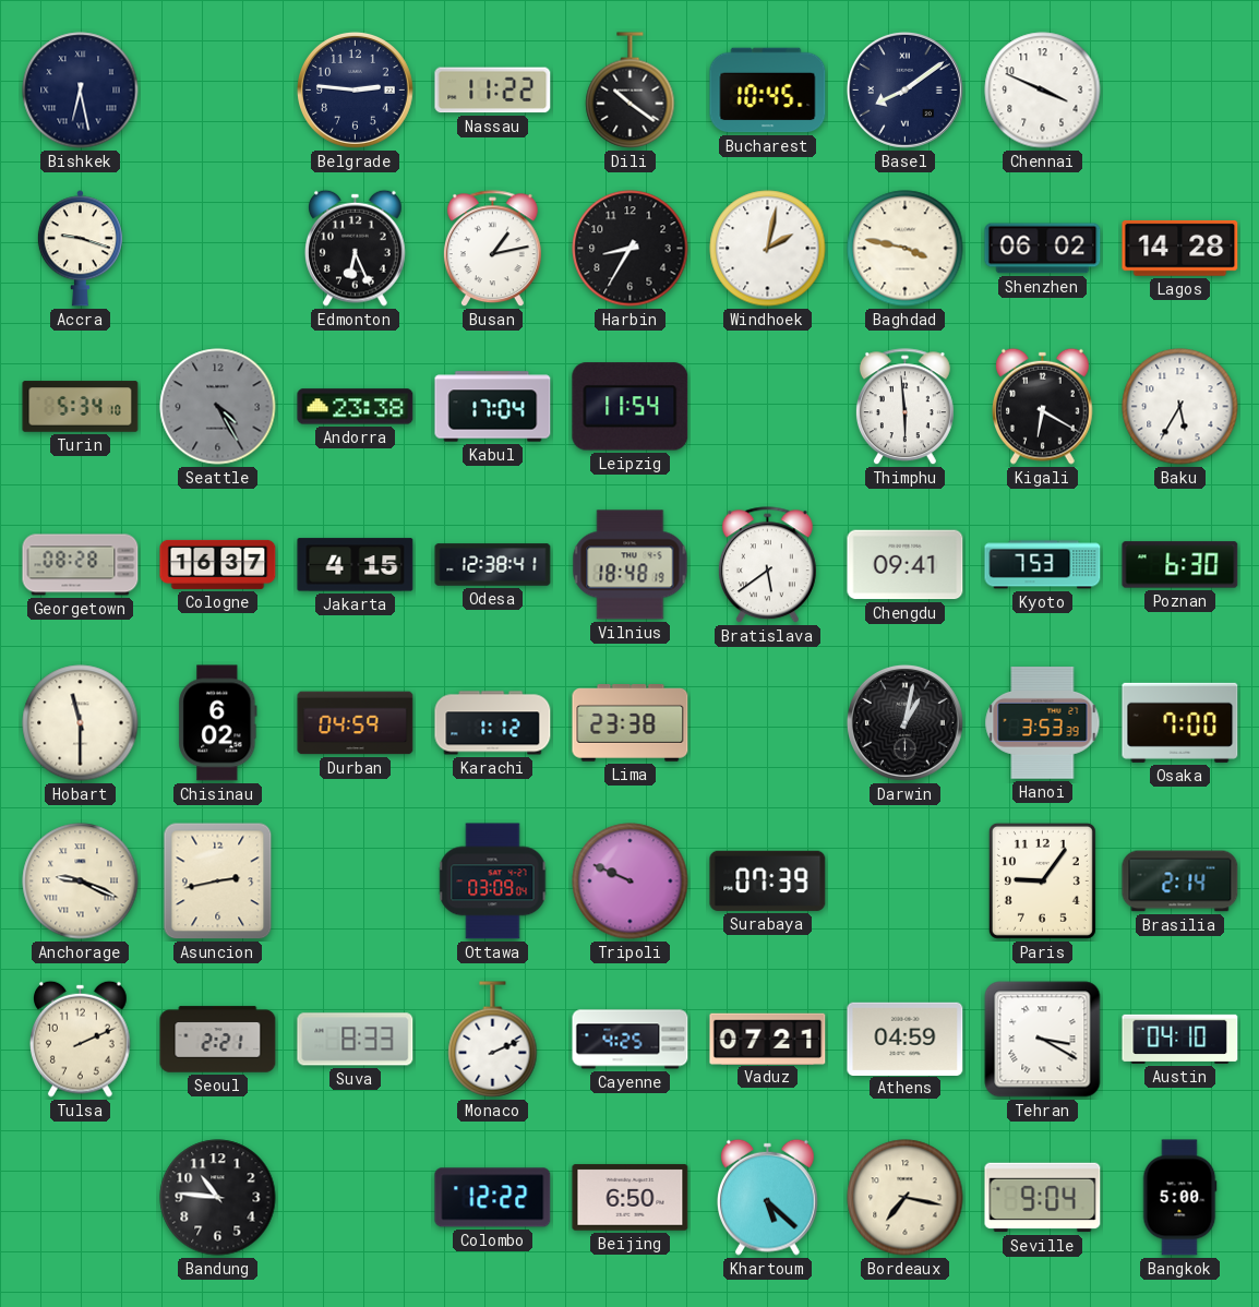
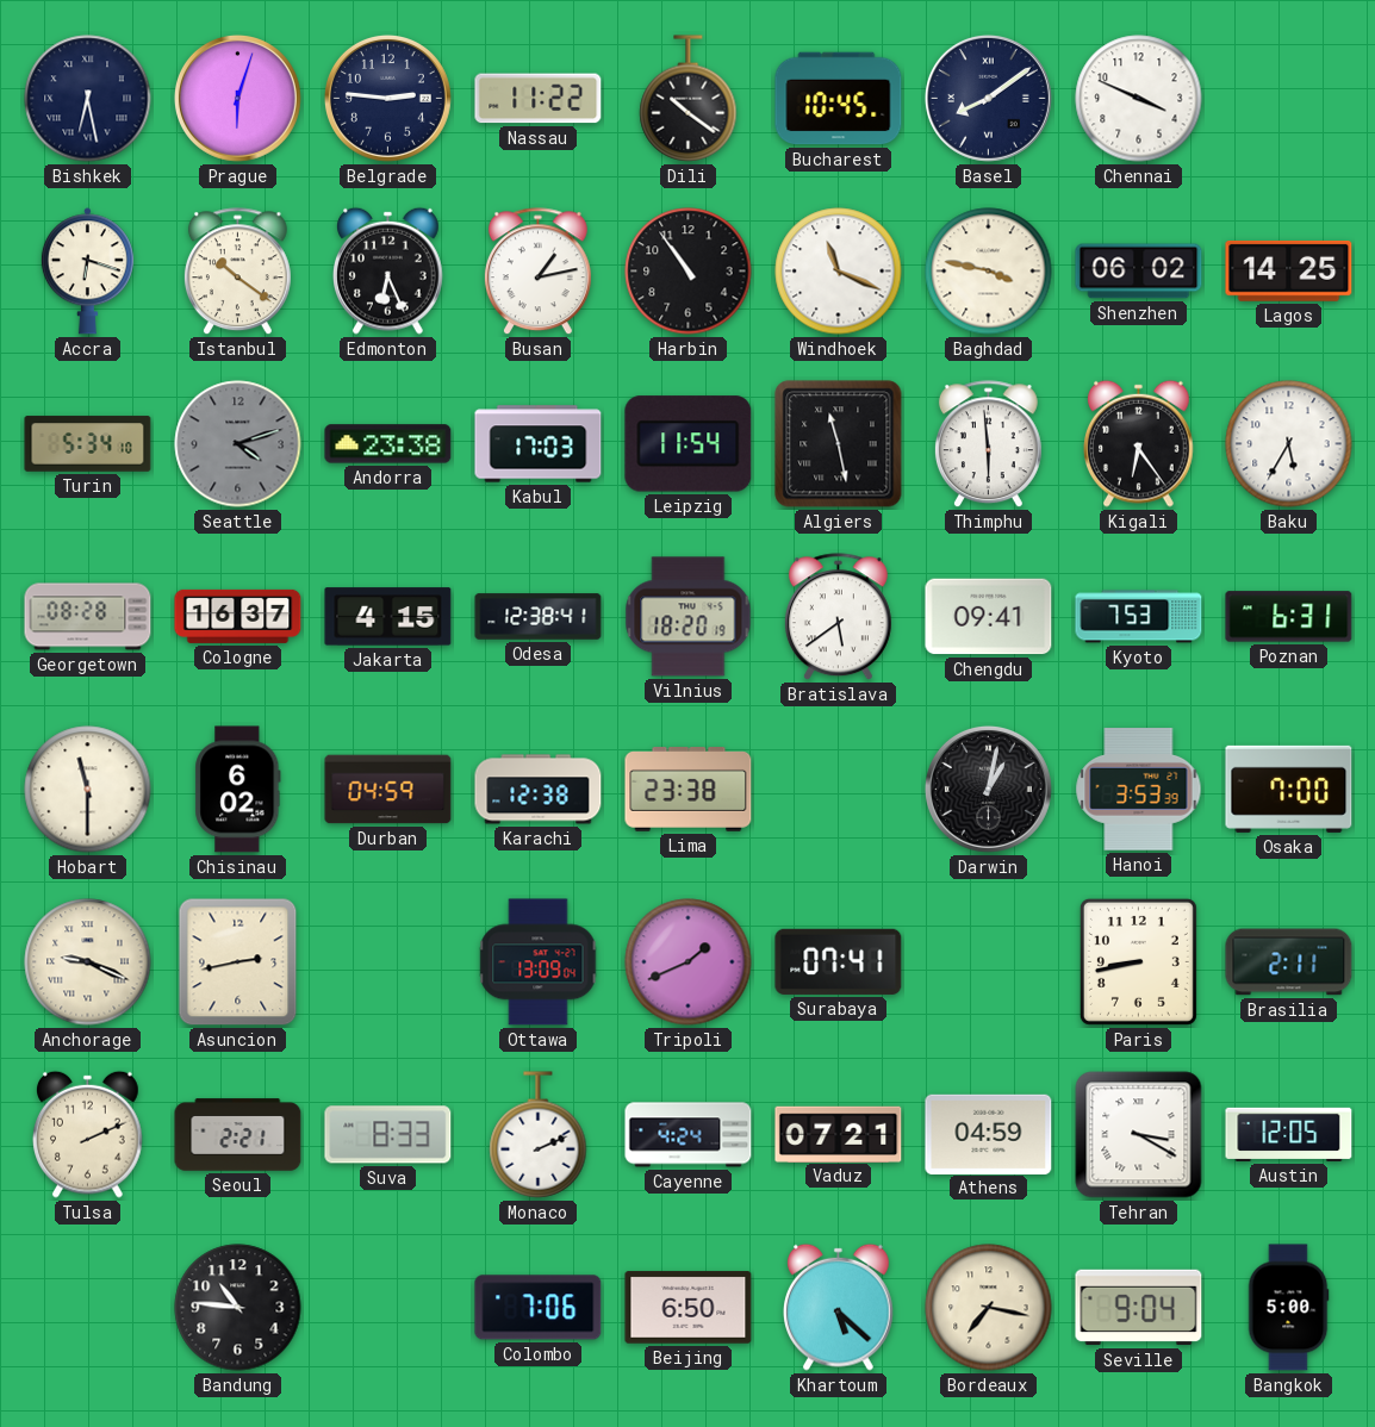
Prague: none -> 6:03
Accra: 9:18 -> 6:18
Istanbul: none -> 10:21
Harbin: 8:35 -> 10:54
Windhoek: 2:02 -> 11:19
Lagos: 14:28 -> 14:25
Seattle: 4:25 -> 4:12
Kabul: 17:04 -> 17:03
Algiers: none -> 11:28
Kigali: 6:20 -> 6:24
Vilnius: 18:48 -> 18:20
Poznan: 6:30 -> 6:31
Karachi: 1:12 -> 12:38
Ottawa: 03:09 -> 13:09
Tripoli: 9:49 -> 1:41
Surabaya: 07:39 -> 07:41
Paris: 9:06 -> 8:43
Brasilia: 2:14 -> 2:11
Cayenne: 4:25 -> 4:24
Austin: 04:10 -> 12:05
Colombo: 12:22 -> 7:06
